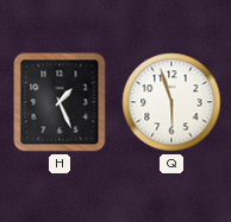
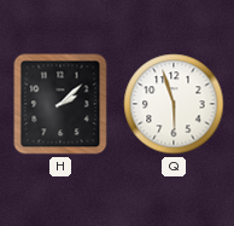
H: 1:26 -> 2:08
